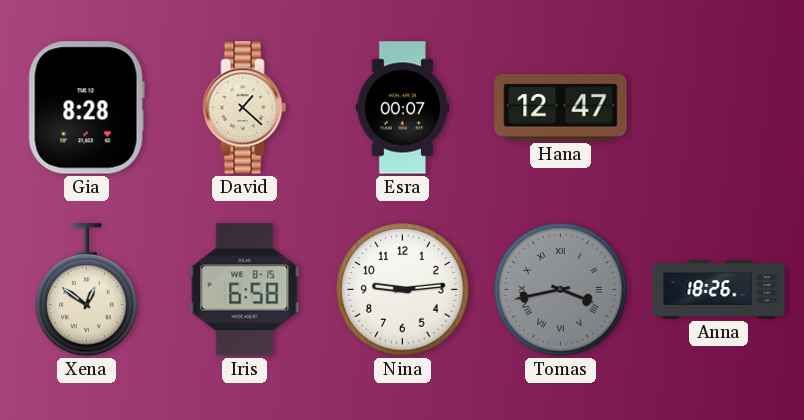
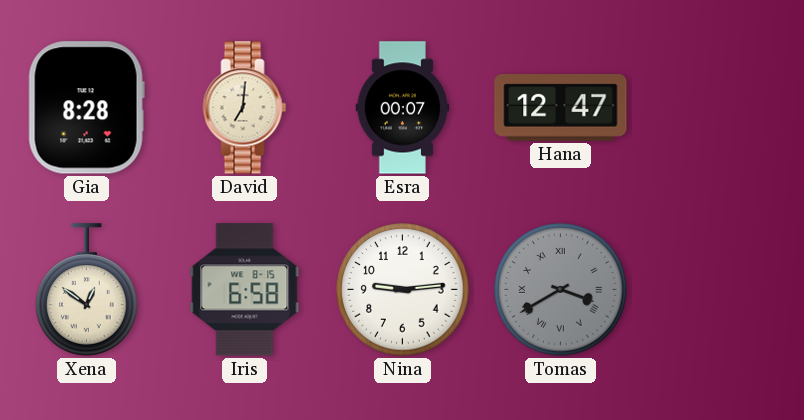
David: 1:22 -> 7:01
Tomas: 3:43 -> 3:40
Anna: 18:26 -> none
